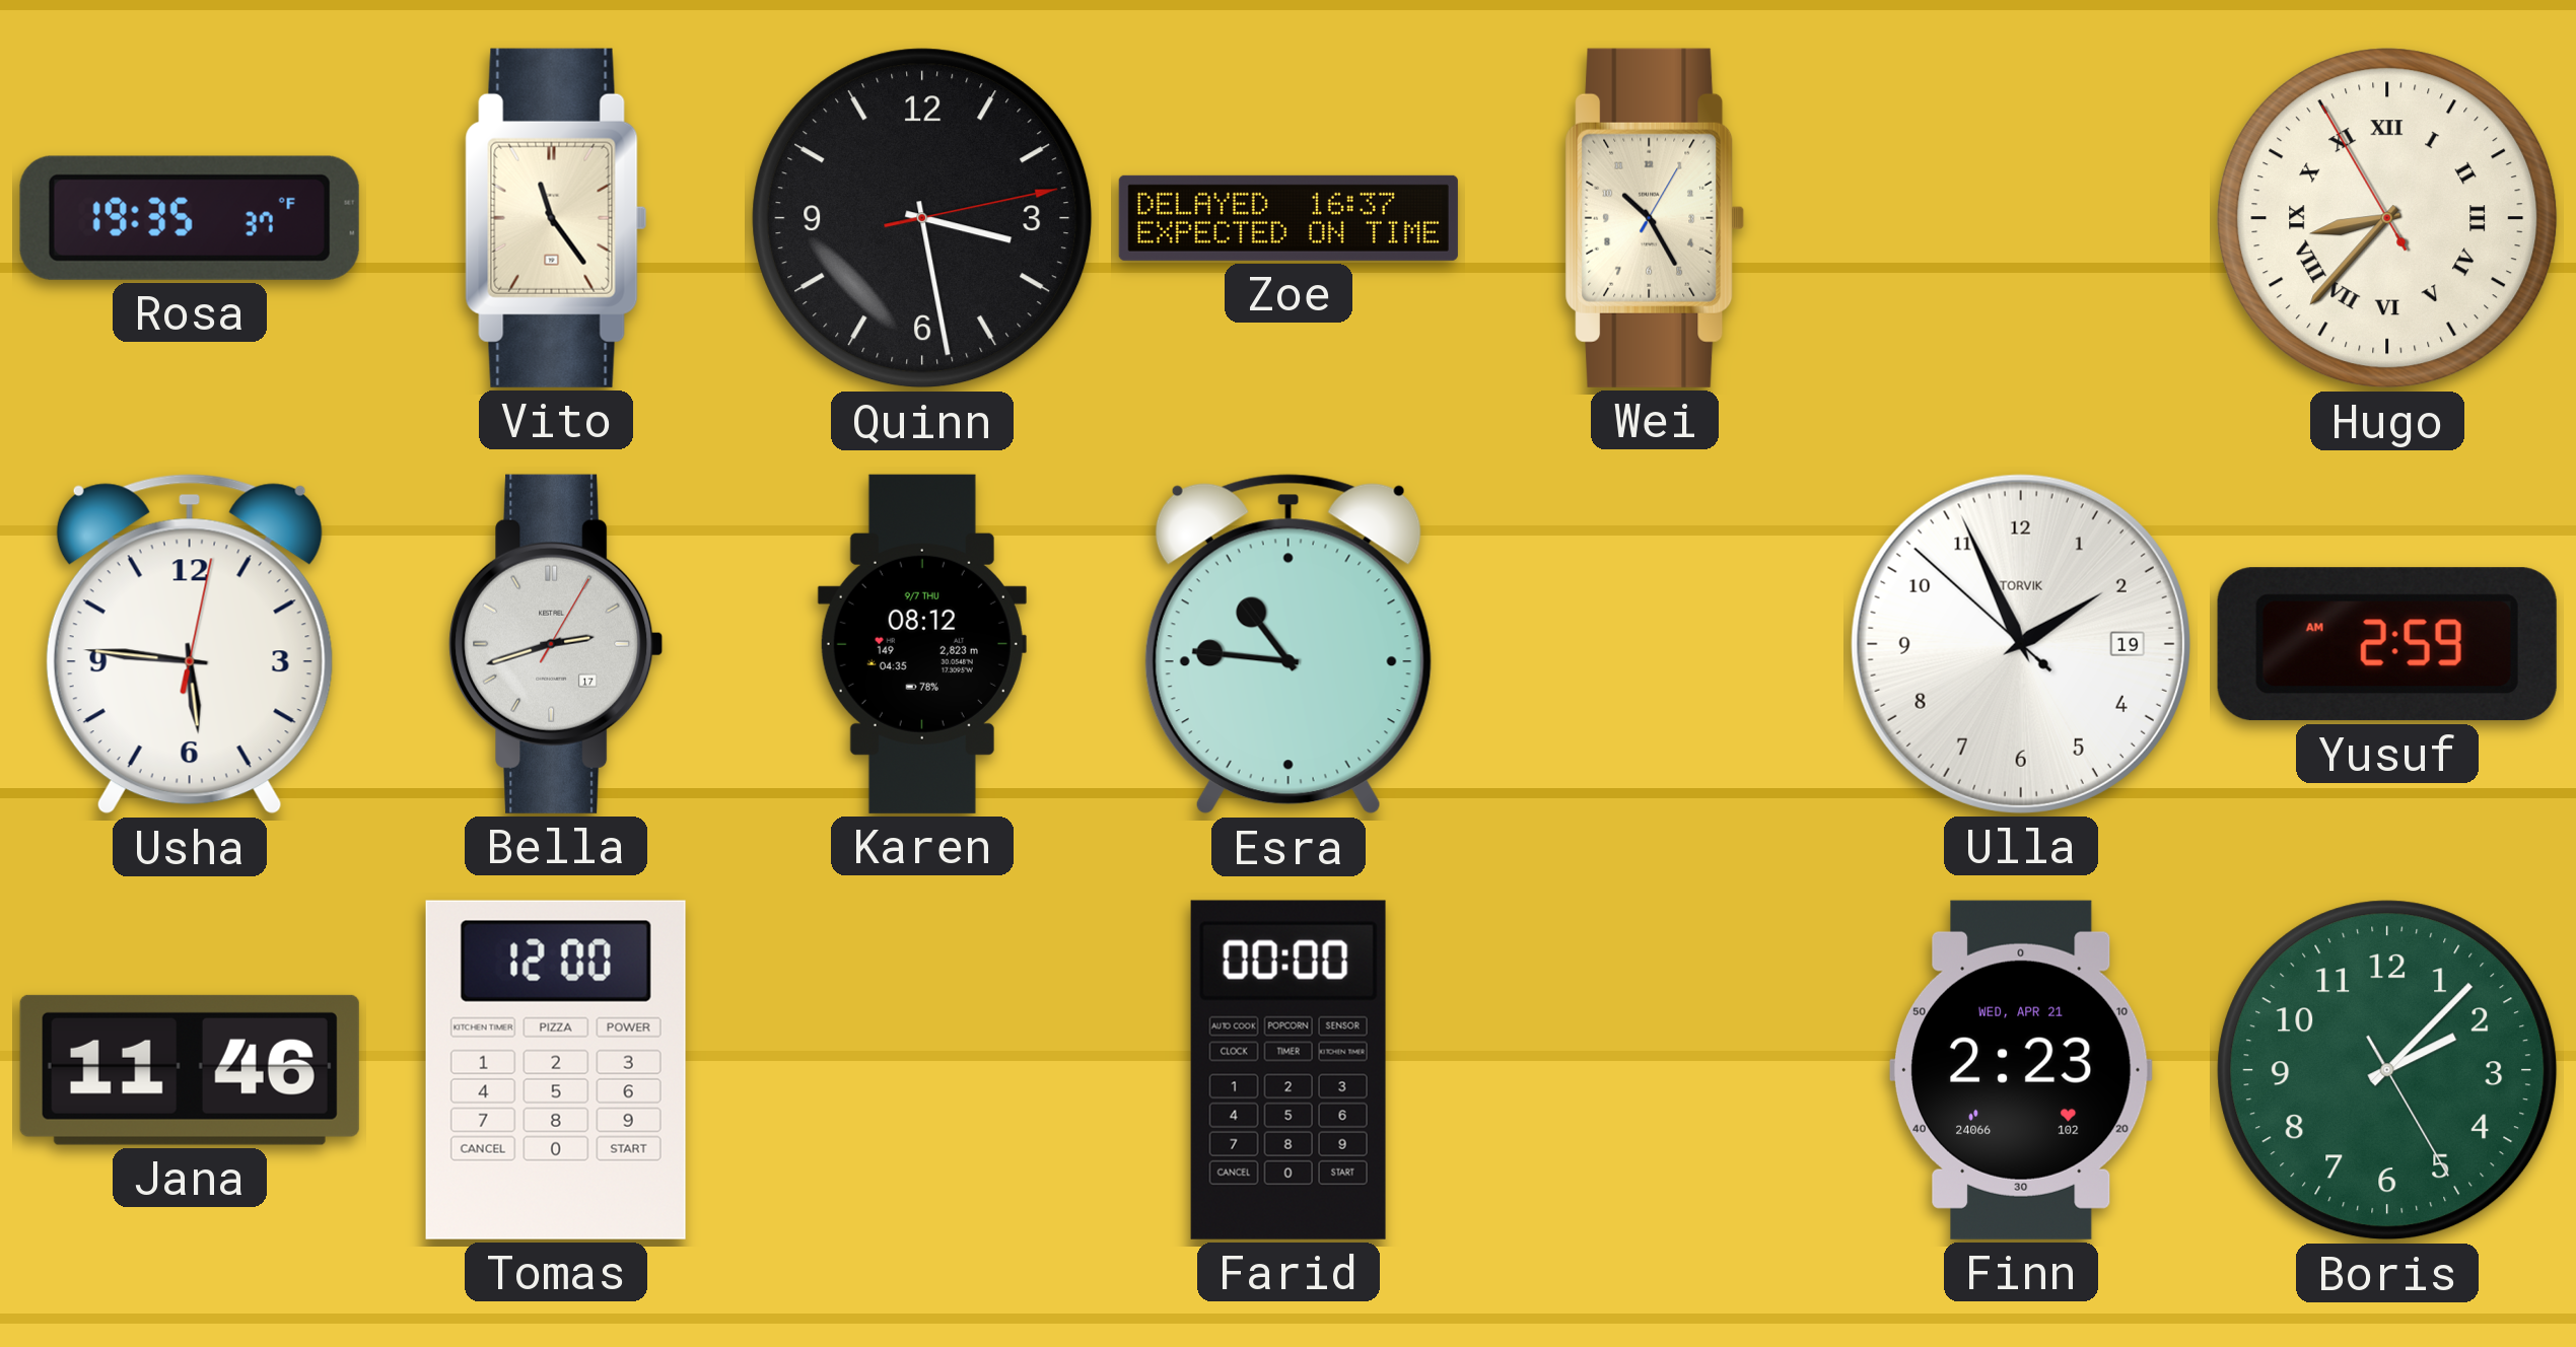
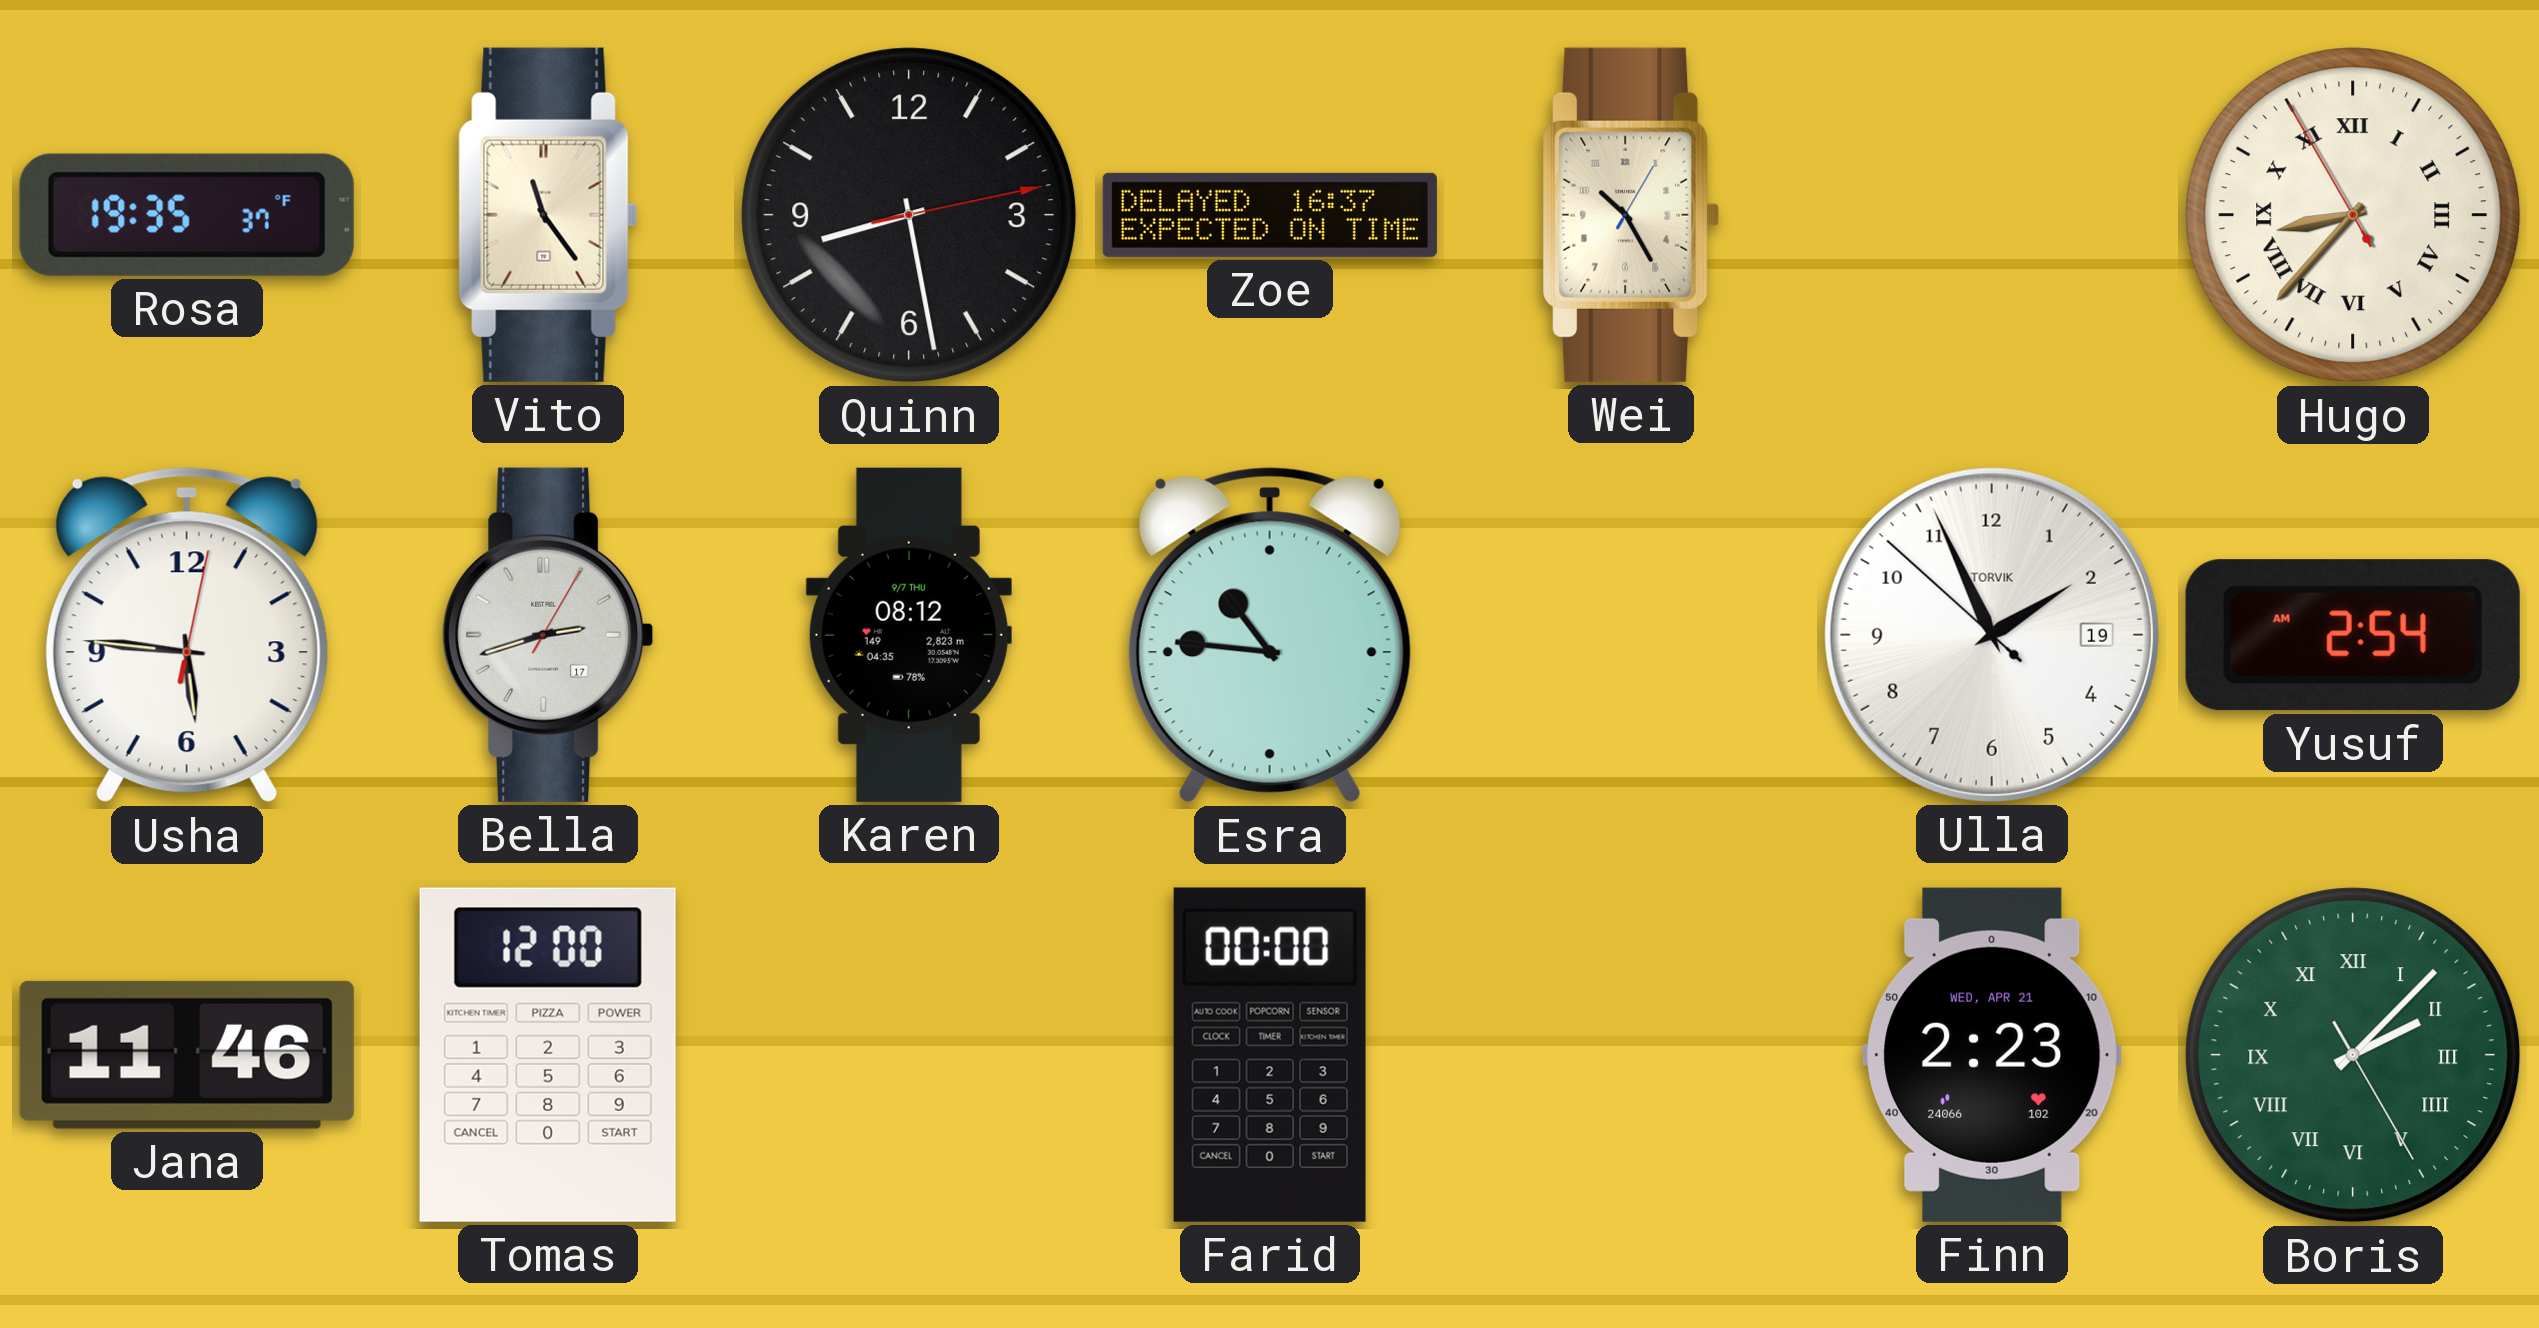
Quinn: 3:28 -> 8:28
Yusuf: 2:59 -> 2:54
Boris numerals: Arabic -> Roman
